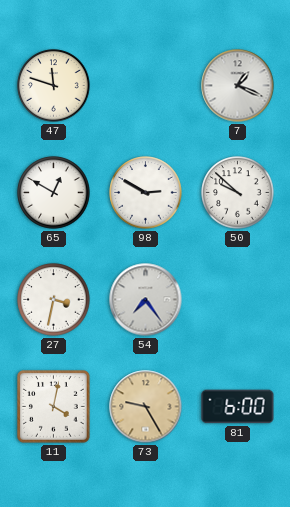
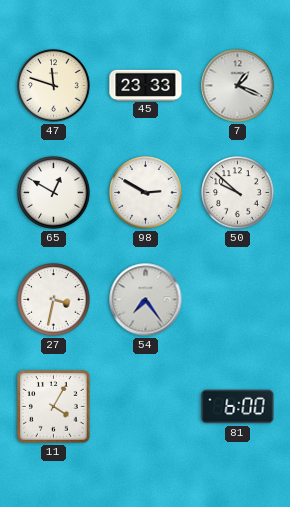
45: none -> 23:33
11: 4:02 -> 4:05
73: 9:25 -> none
